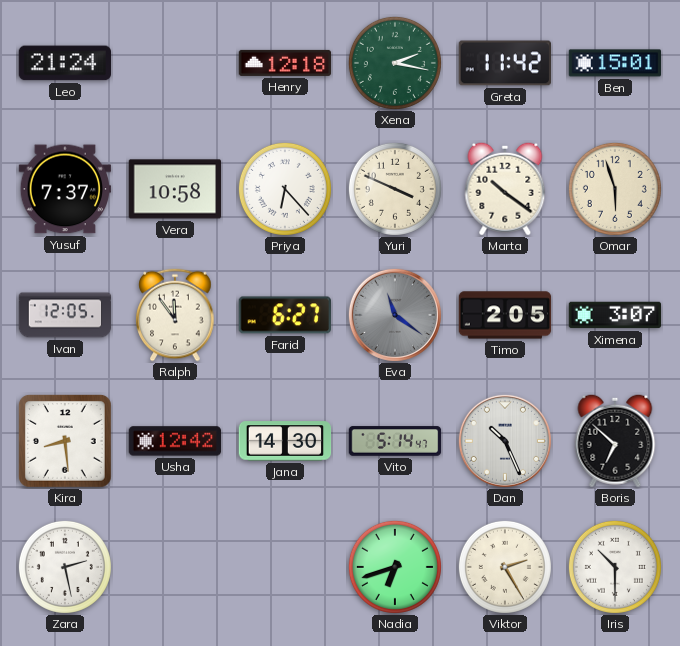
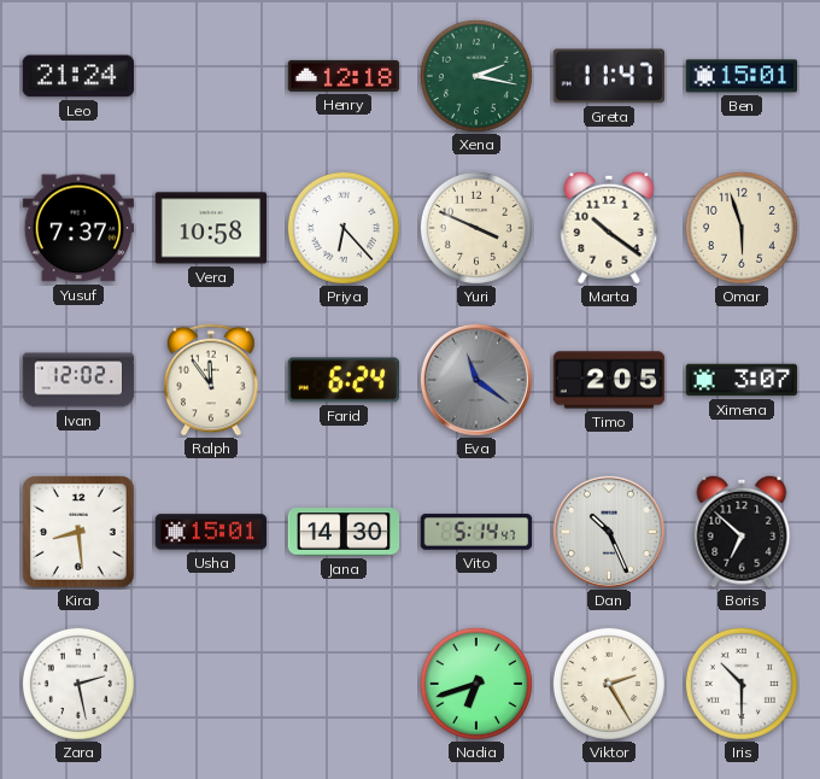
Greta: 11:42 -> 11:47
Ivan: 12:05 -> 12:02
Farid: 6:27 -> 6:24
Usha: 12:42 -> 15:01
